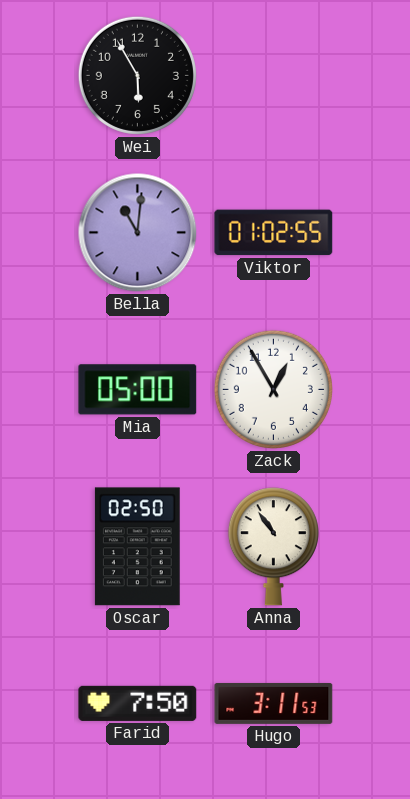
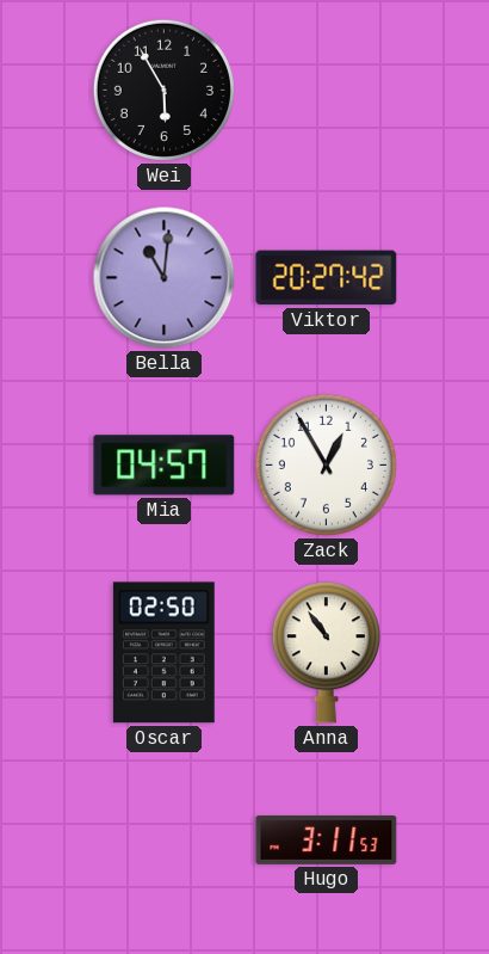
Viktor: 01:02 -> 20:27
Mia: 05:00 -> 04:57
Farid: 7:50 -> none
